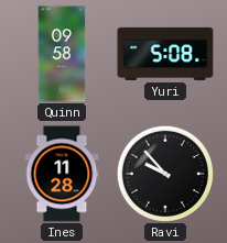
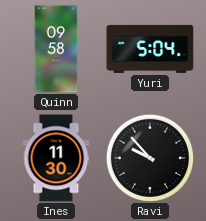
Yuri: 5:08 -> 5:04
Ines: 11:28 -> 11:30
